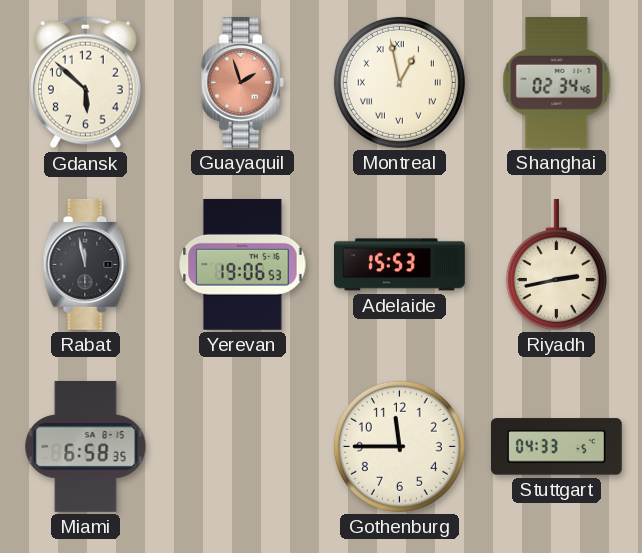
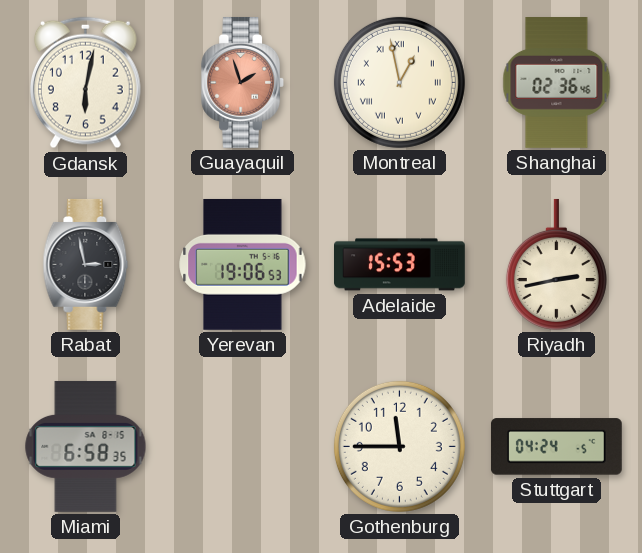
Gdansk: 5:52 -> 6:02
Shanghai: 02:34 -> 02:36
Rabat: 11:58 -> 2:58
Stuttgart: 04:33 -> 04:24
